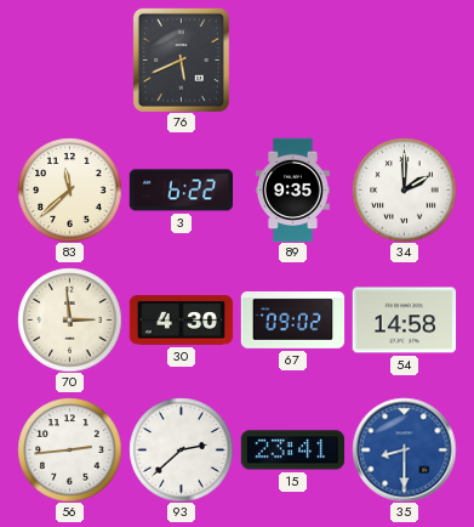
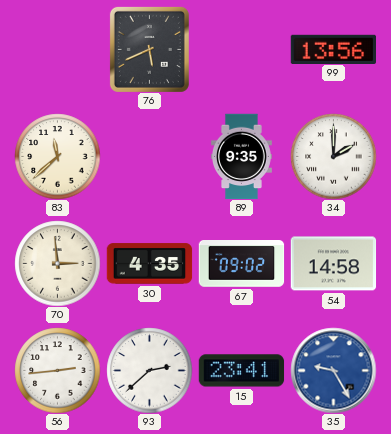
99: none -> 13:56
3: 6:22 -> none
30: 4:30 -> 4:35
35: 8:30 -> 9:25
